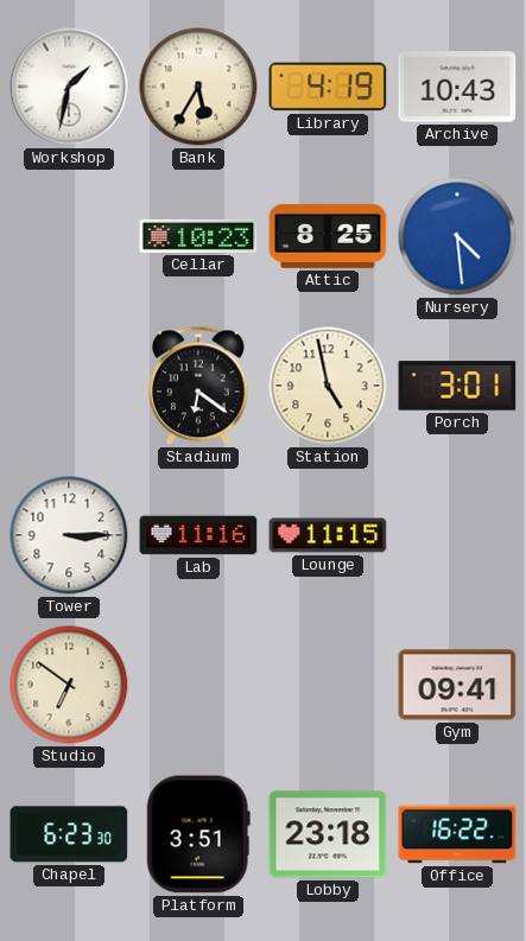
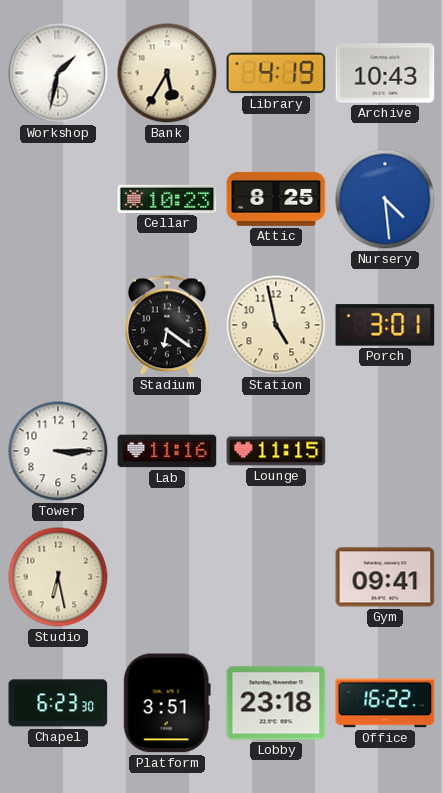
Studio: 6:51 -> 6:28
